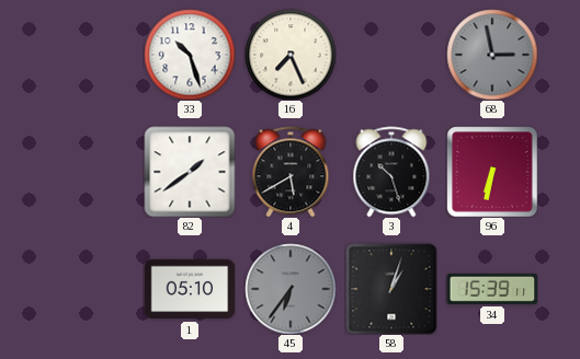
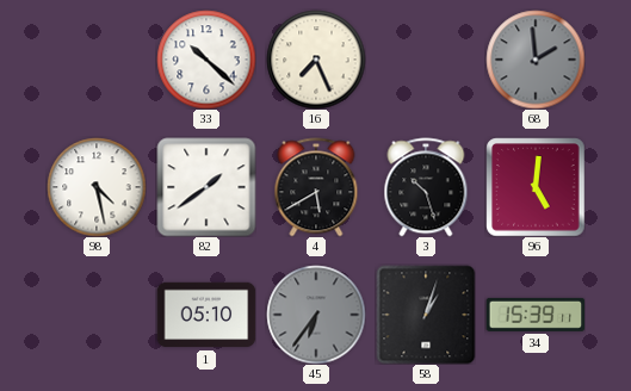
33: 10:27 -> 10:22
68: 2:58 -> 1:59
98: none -> 4:28
96: 6:32 -> 5:01
